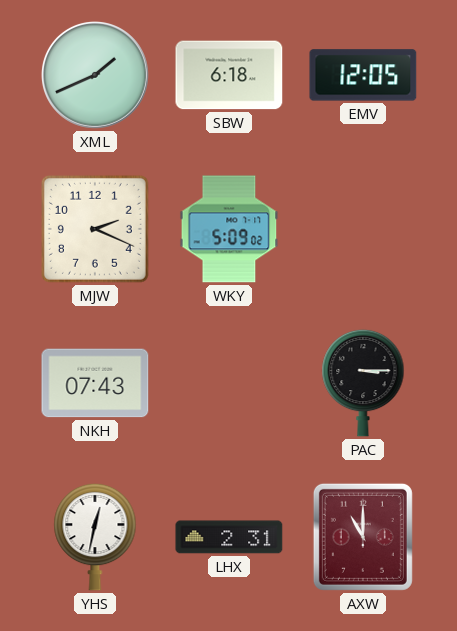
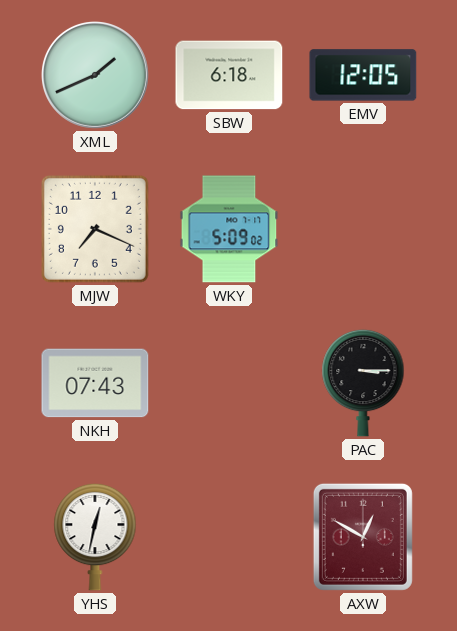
MJW: 2:19 -> 7:19
LHX: 2:31 -> none
AXW: 11:00 -> 12:50
